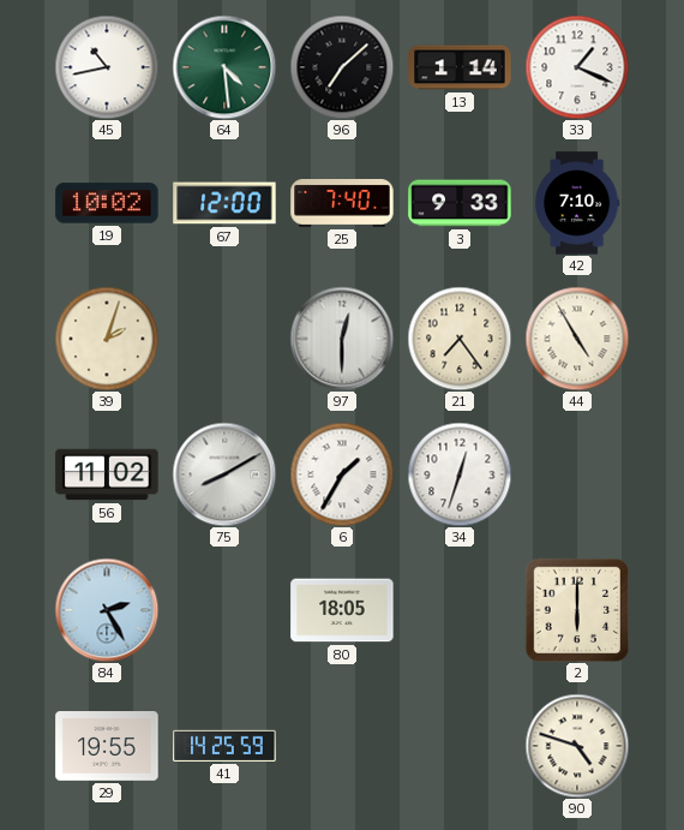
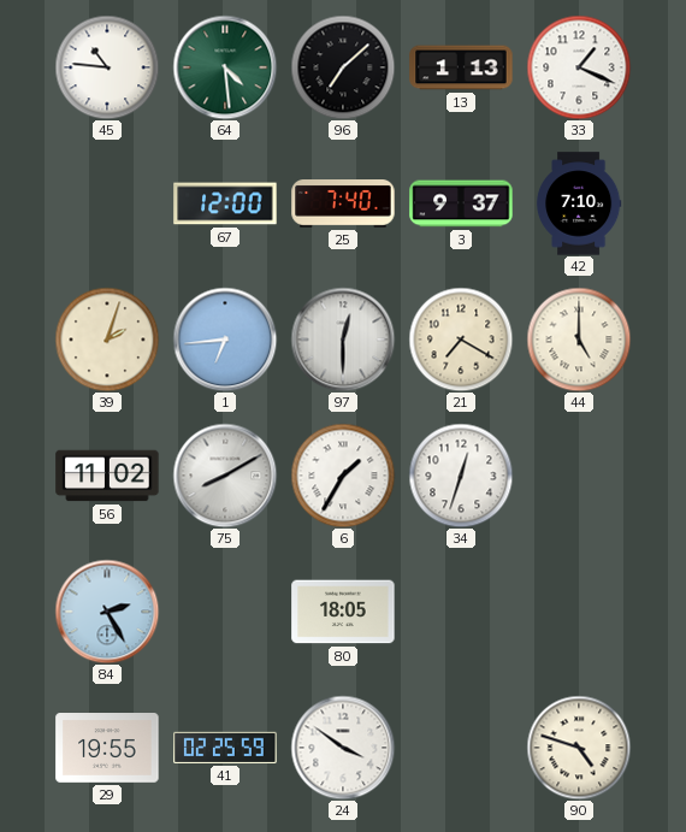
45: 10:43 -> 10:46
13: 1:14 -> 1:13
19: 10:02 -> none
3: 9:33 -> 9:37
1: none -> 6:44
21: 7:24 -> 7:20
44: 4:55 -> 5:00
2: 6:00 -> none
41: 14:25 -> 02:25
24: none -> 3:51
